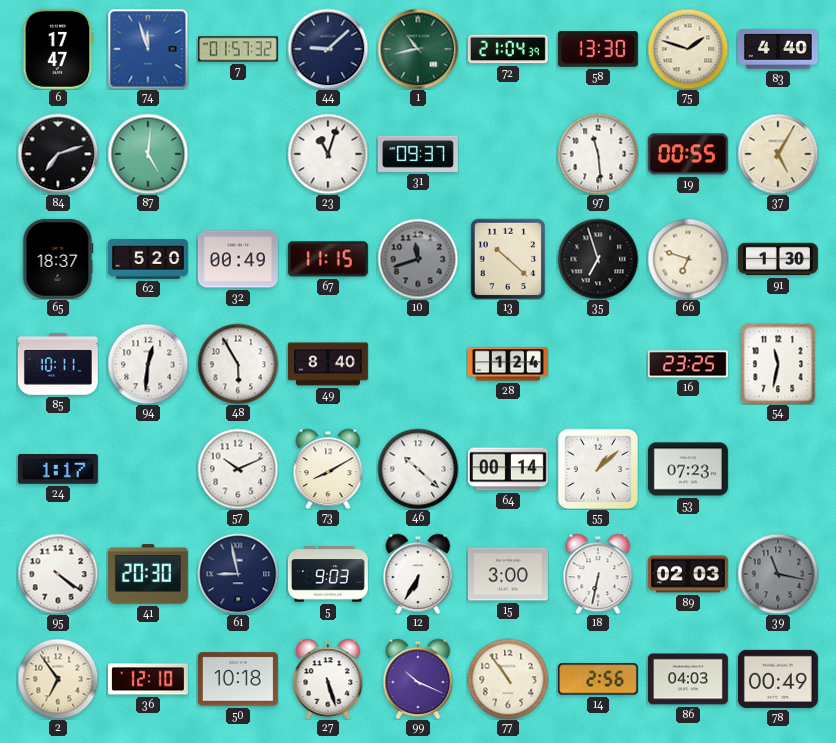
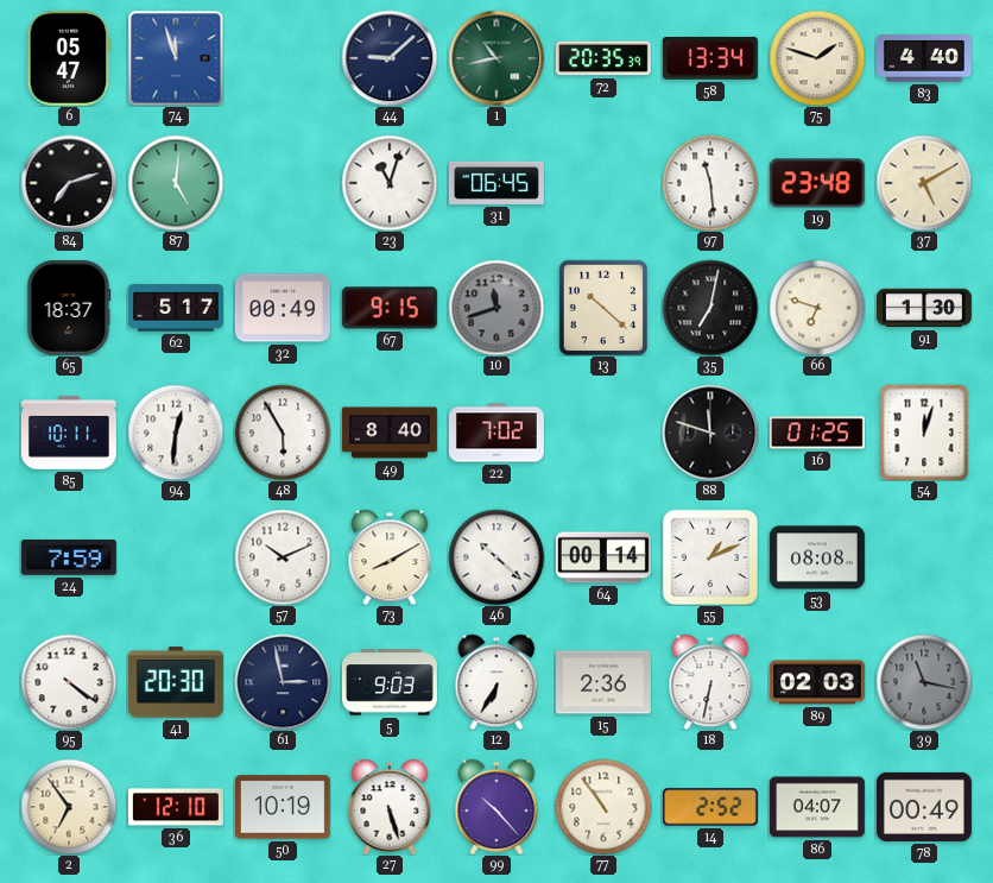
6: 17:47 -> 05:47
7: 01:57 -> none
72: 21:04 -> 20:35
58: 13:30 -> 13:34
31: 09:37 -> 06:45
19: 00:55 -> 23:48
37: 5:05 -> 5:10
62: 5:20 -> 5:17
67: 11:15 -> 9:15
35: 6:57 -> 7:02
22: none -> 7:02
28: 1:24 -> none
88: none -> 11:48
16: 23:25 -> 01:25
54: 11:32 -> 12:03
24: 1:17 -> 7:59
55: 1:08 -> 1:11
53: 07:23 -> 08:08
61: 8:58 -> 2:58
15: 3:00 -> 2:36
50: 10:18 -> 10:19
99: 10:19 -> 10:23
14: 2:56 -> 2:52
86: 04:03 -> 04:07
